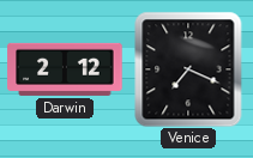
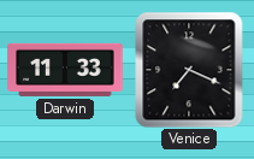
Darwin: 2:12 -> 11:33
